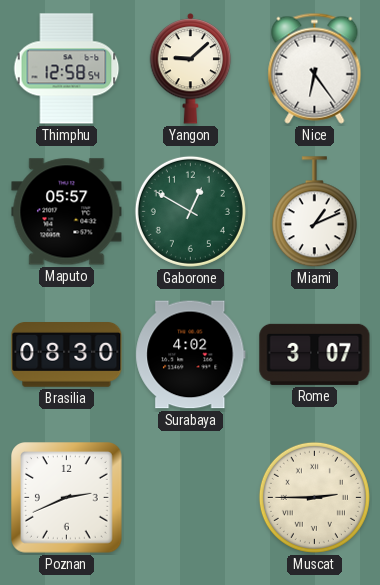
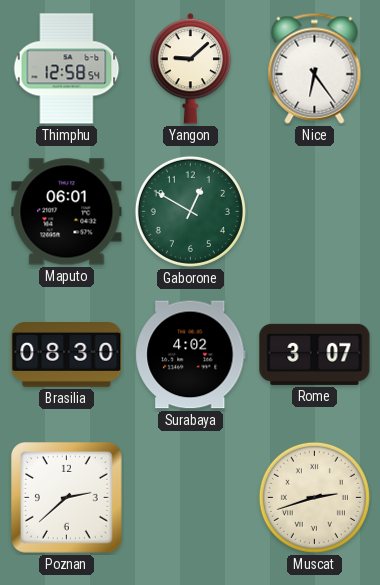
Maputo: 05:57 -> 06:01
Miami: 1:11 -> none
Poznan: 2:41 -> 2:38
Muscat: 2:45 -> 2:42
